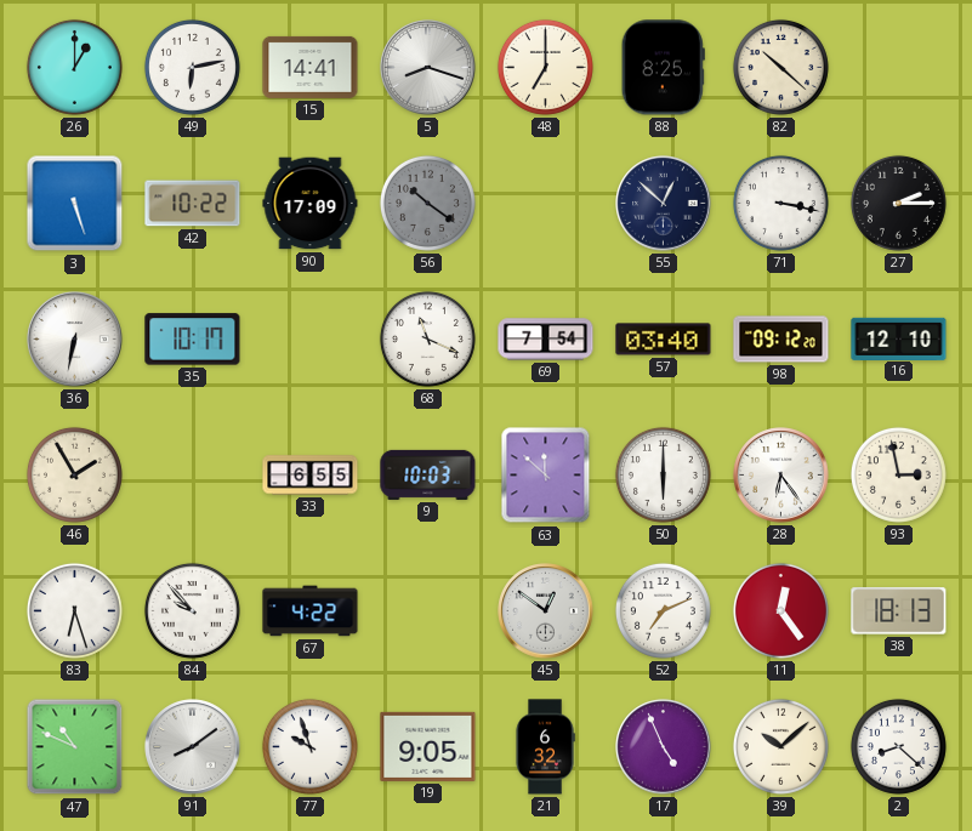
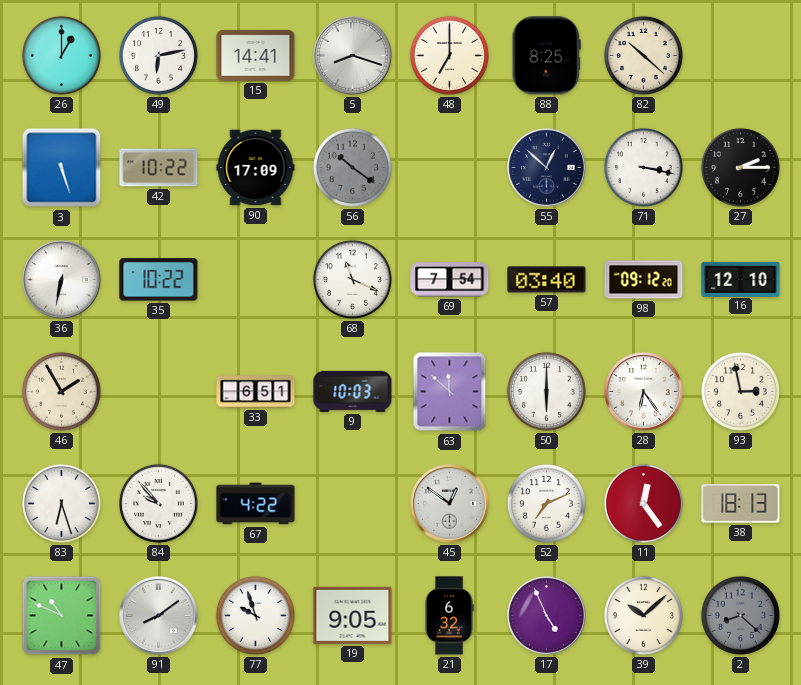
35: 10:17 -> 10:22
33: 6:55 -> 6:51
2 dial: white -> grey
